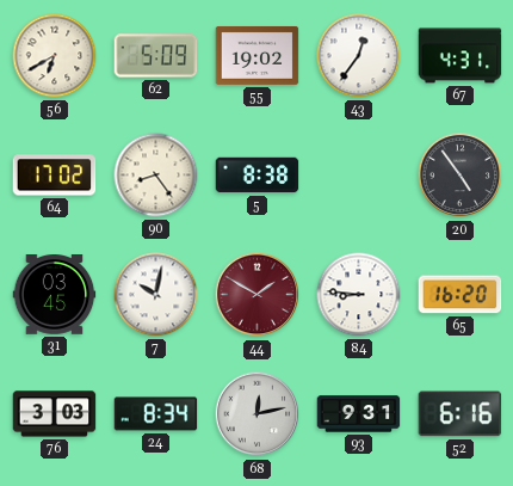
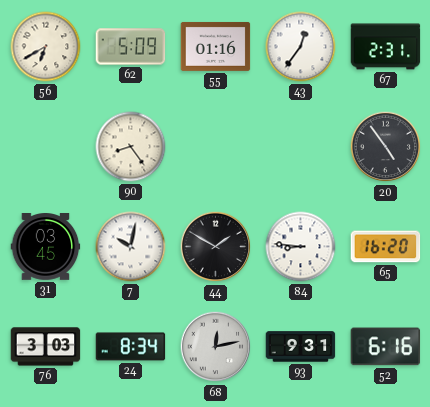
55: 19:02 -> 01:16
67: 4:31 -> 2:31
64: 17:02 -> none
5: 8:38 -> none
44 dial: burgundy -> black
